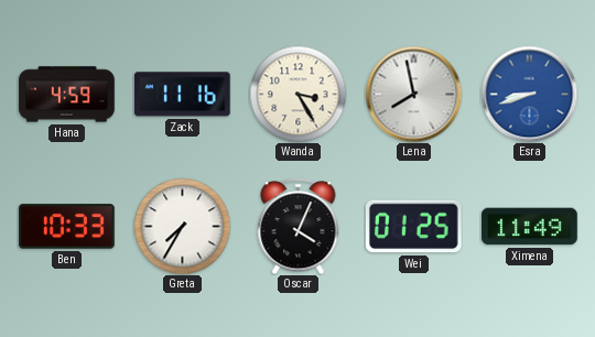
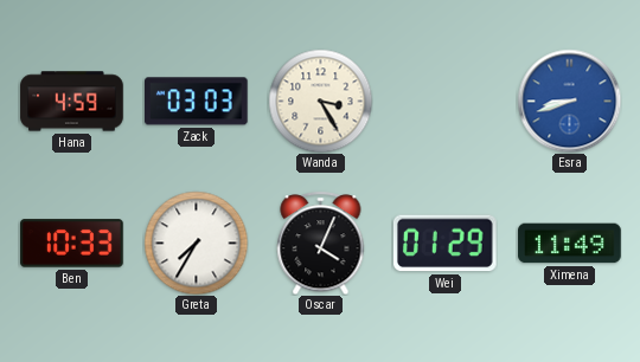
Zack: 11:16 -> 03:03
Lena: 7:58 -> none
Wei: 01:25 -> 01:29
